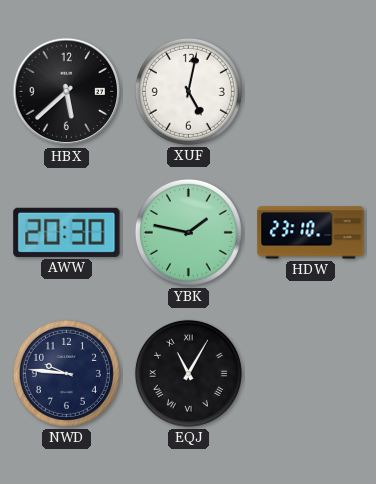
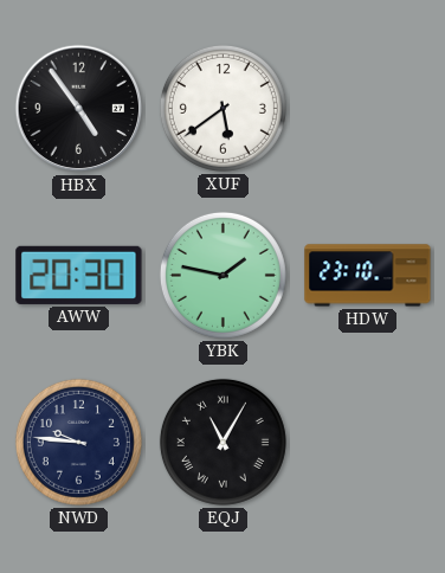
HBX: 5:38 -> 4:54
XUF: 5:02 -> 5:39
